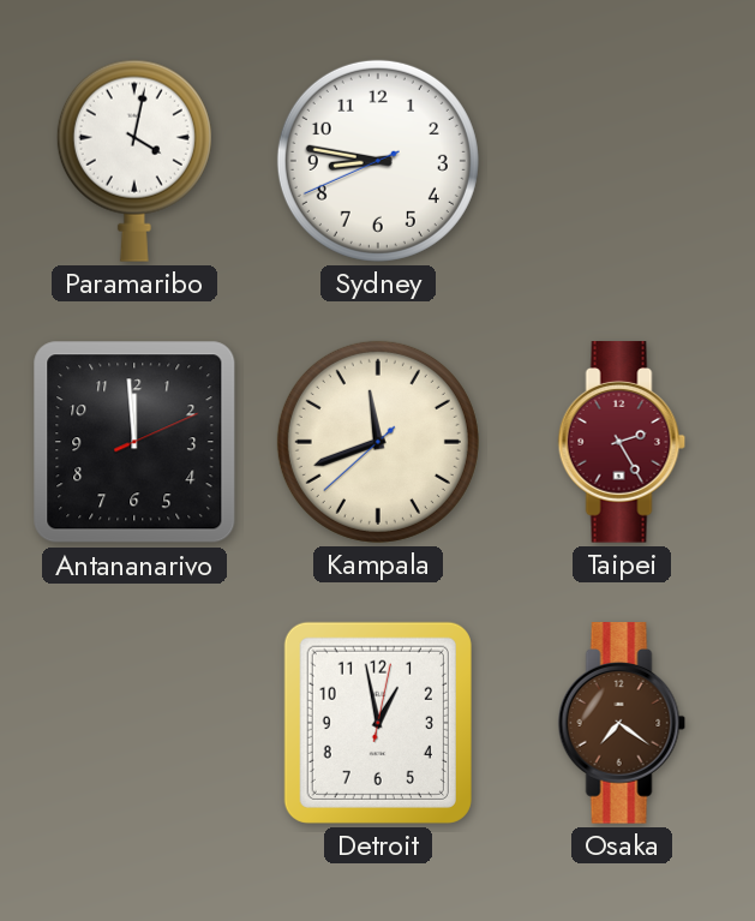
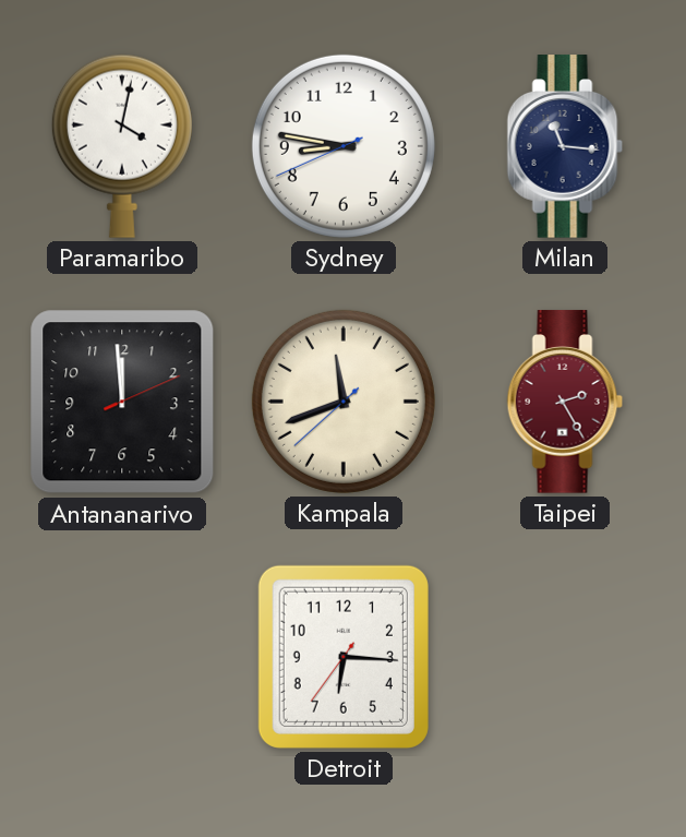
Milan: none -> 11:16
Detroit: 12:58 -> 6:15
Osaka: 7:21 -> none
